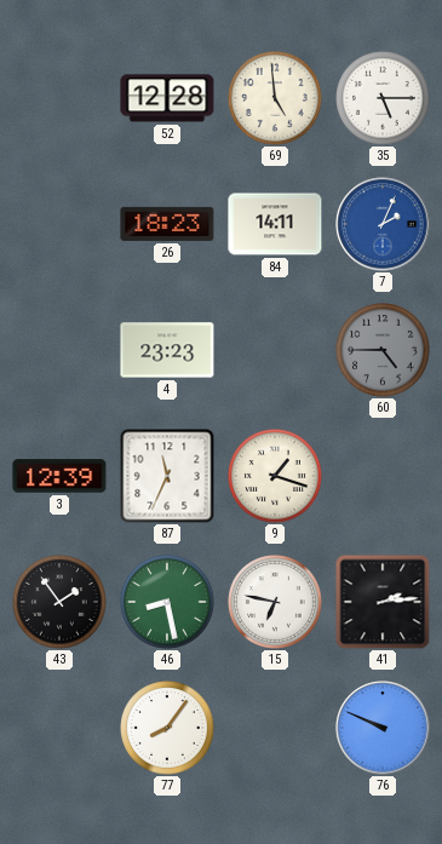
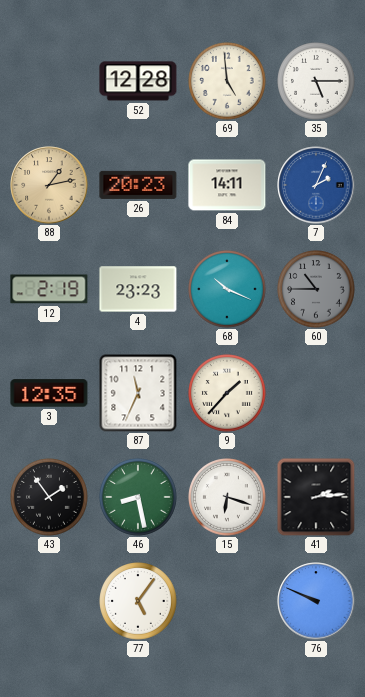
88: none -> 1:13
26: 18:23 -> 20:23
12: none -> 2:19
68: none -> 10:19
60: 4:45 -> 10:45
3: 12:39 -> 12:35
9: 1:18 -> 1:37
15: 6:47 -> 6:18
77: 8:06 -> 5:06
